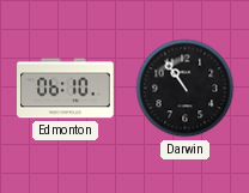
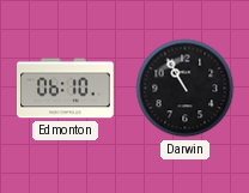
Darwin: 10:54 -> 10:55
